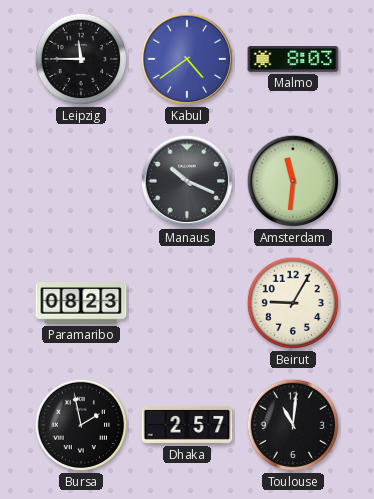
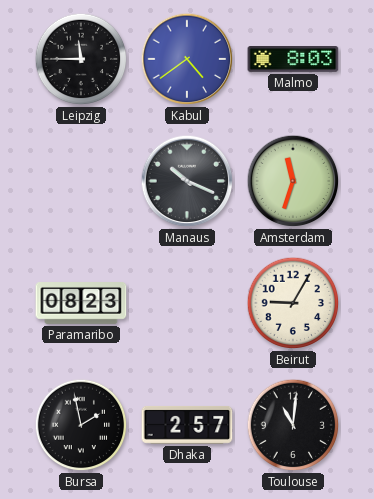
Amsterdam: 11:31 -> 11:33
